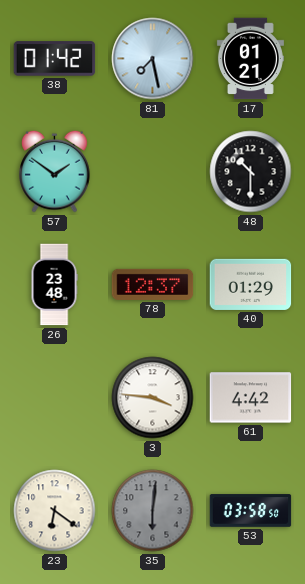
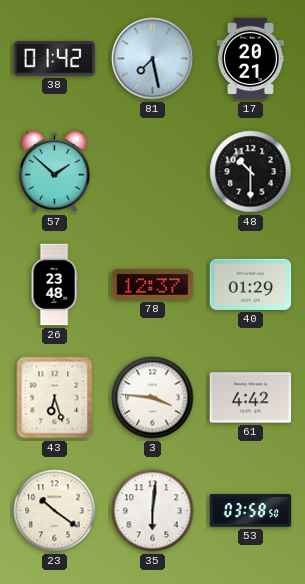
17: 01:21 -> 20:21
57: 1:51 -> 1:52
43: none -> 6:27
23: 6:21 -> 10:21
35 dial: grey -> white
